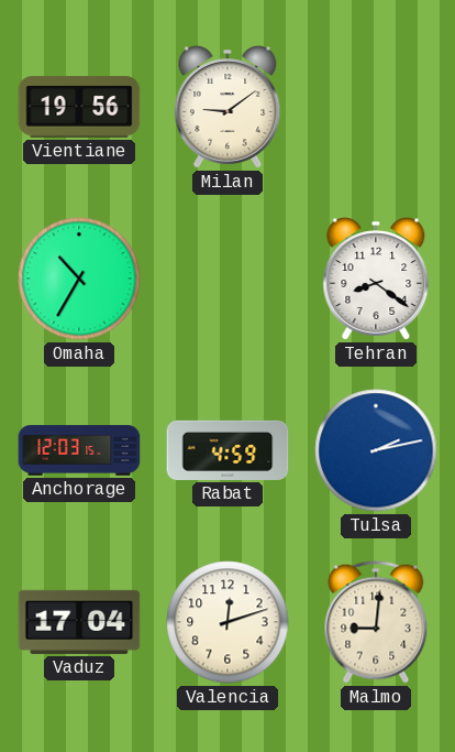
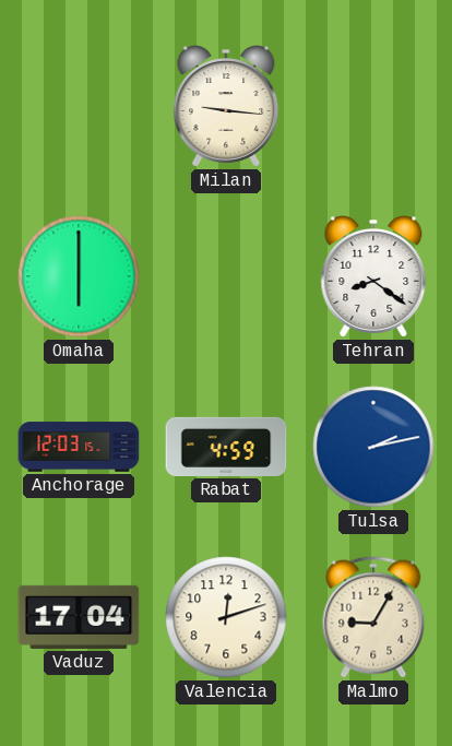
Vientiane: 19:56 -> none
Milan: 9:09 -> 9:16
Omaha: 10:35 -> 6:00
Malmo: 9:01 -> 9:05
